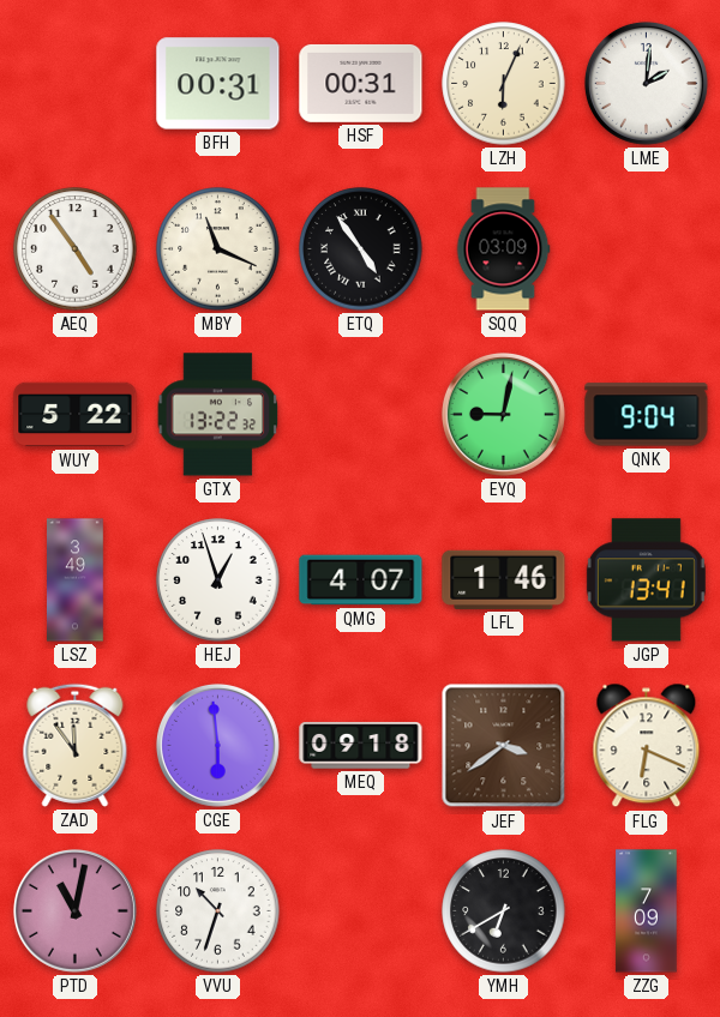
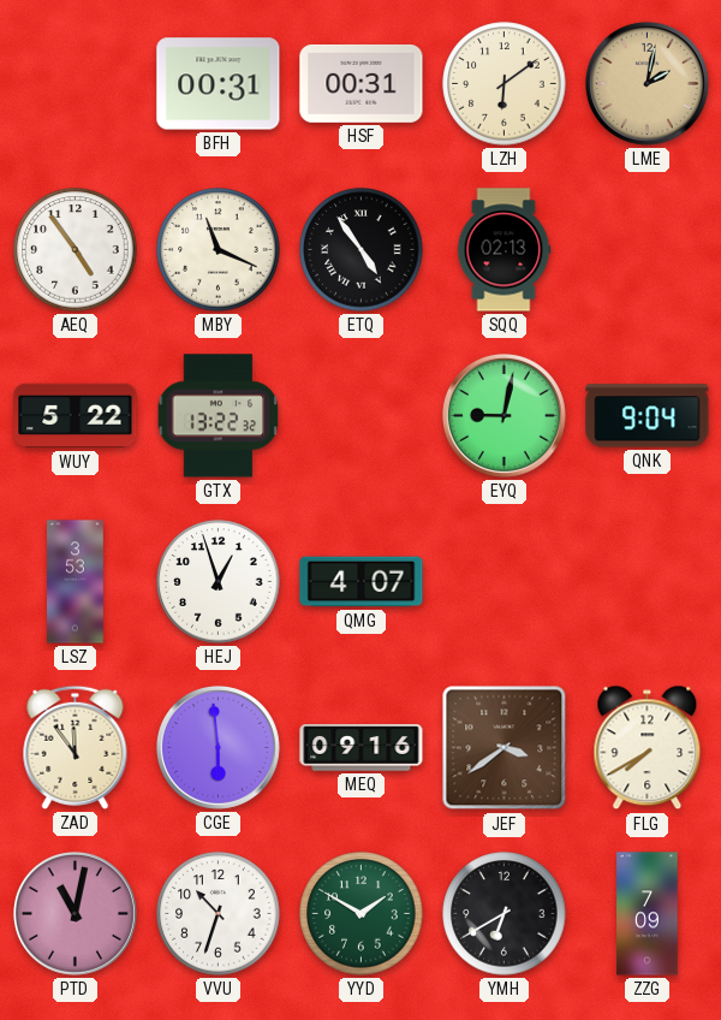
LZH: 6:04 -> 6:09
LME: 2:01 -> 2:02
LME dial: white -> champagne
SQQ: 03:09 -> 02:13
LSZ: 3:49 -> 3:53
LFL: 1:46 -> none
JGP: 13:41 -> none
MEQ: 09:18 -> 09:16
FLG: 6:19 -> 7:40
YYD: none -> 1:50
